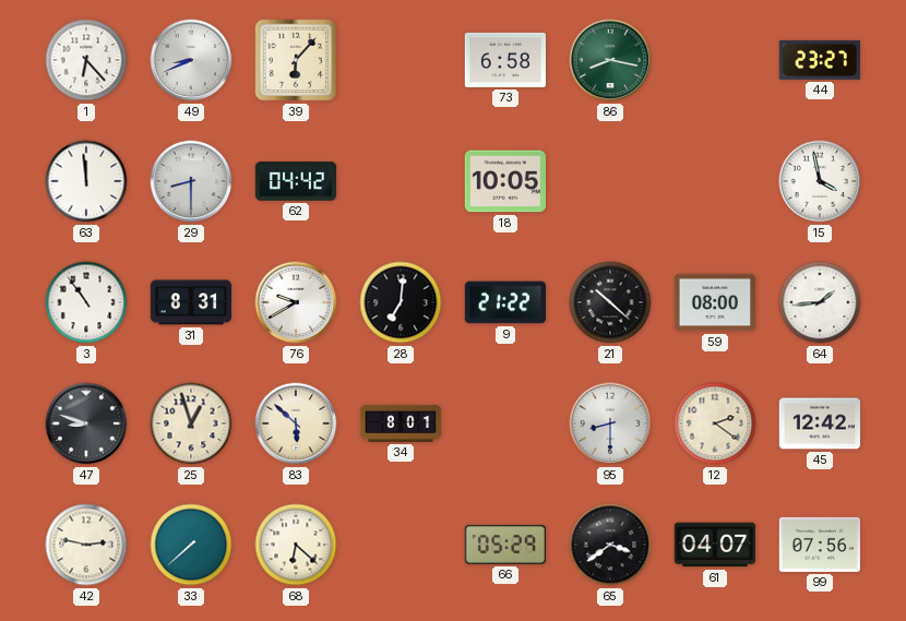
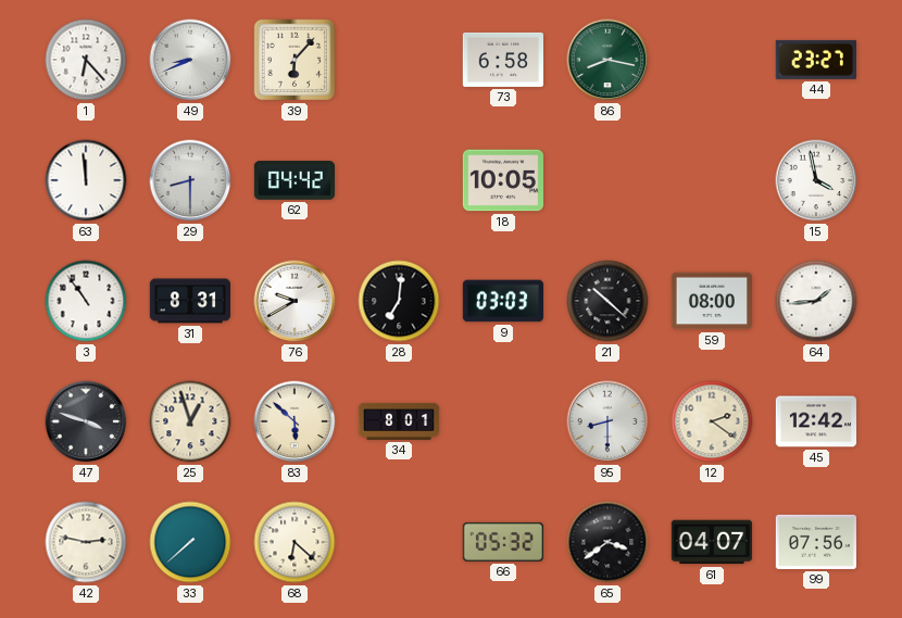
9: 21:22 -> 03:03
47: 8:48 -> 3:48
66: 05:29 -> 05:32
